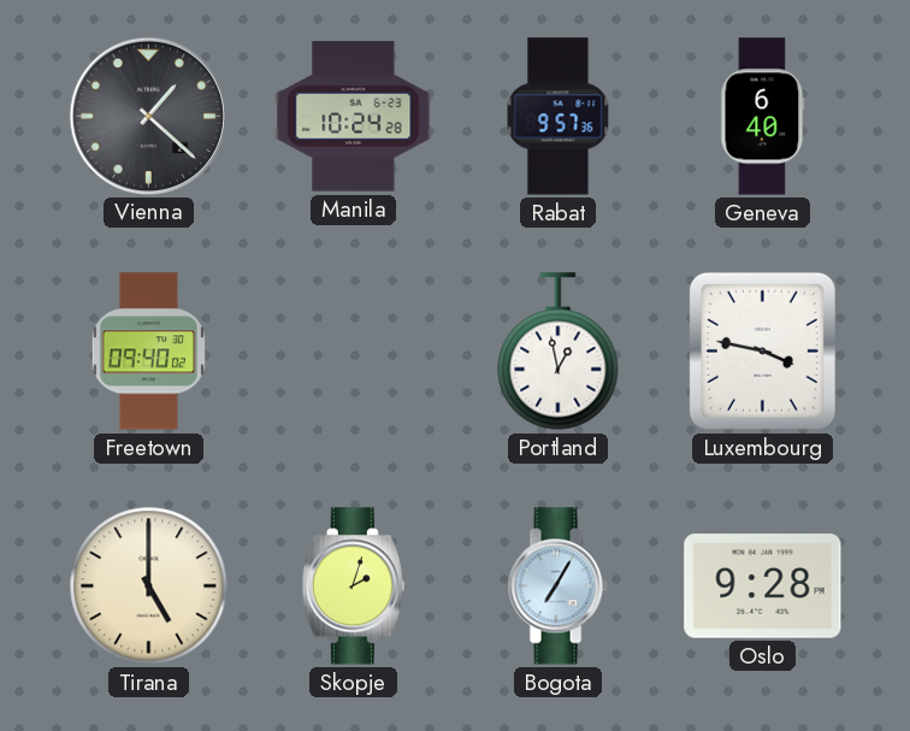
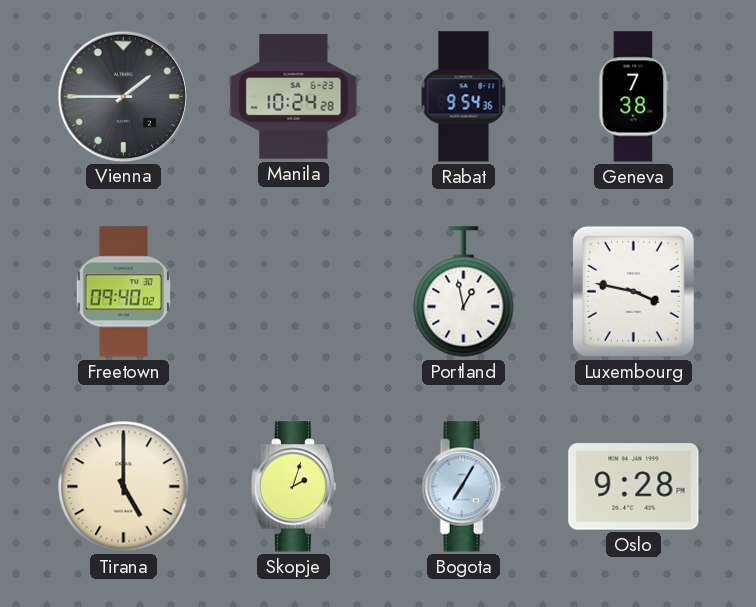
Vienna: 1:22 -> 1:45
Rabat: 9:57 -> 9:54
Geneva: 6:40 -> 7:38
